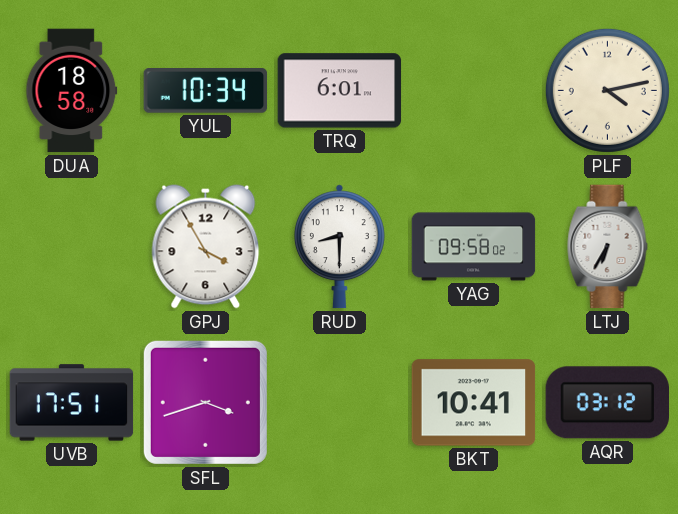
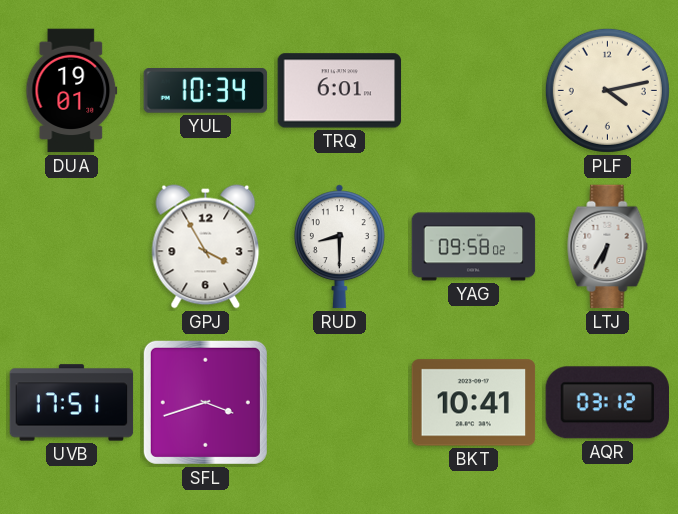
DUA: 18:58 -> 19:01
